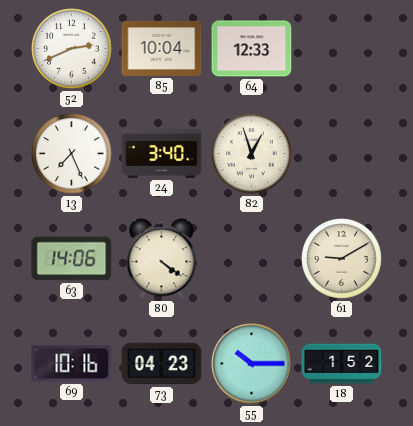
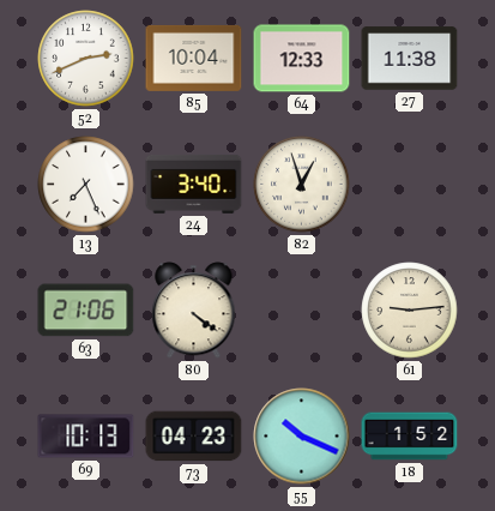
27: none -> 11:38
63: 14:06 -> 21:06
61: 9:10 -> 9:14
69: 10:16 -> 10:13
55: 10:15 -> 10:19
